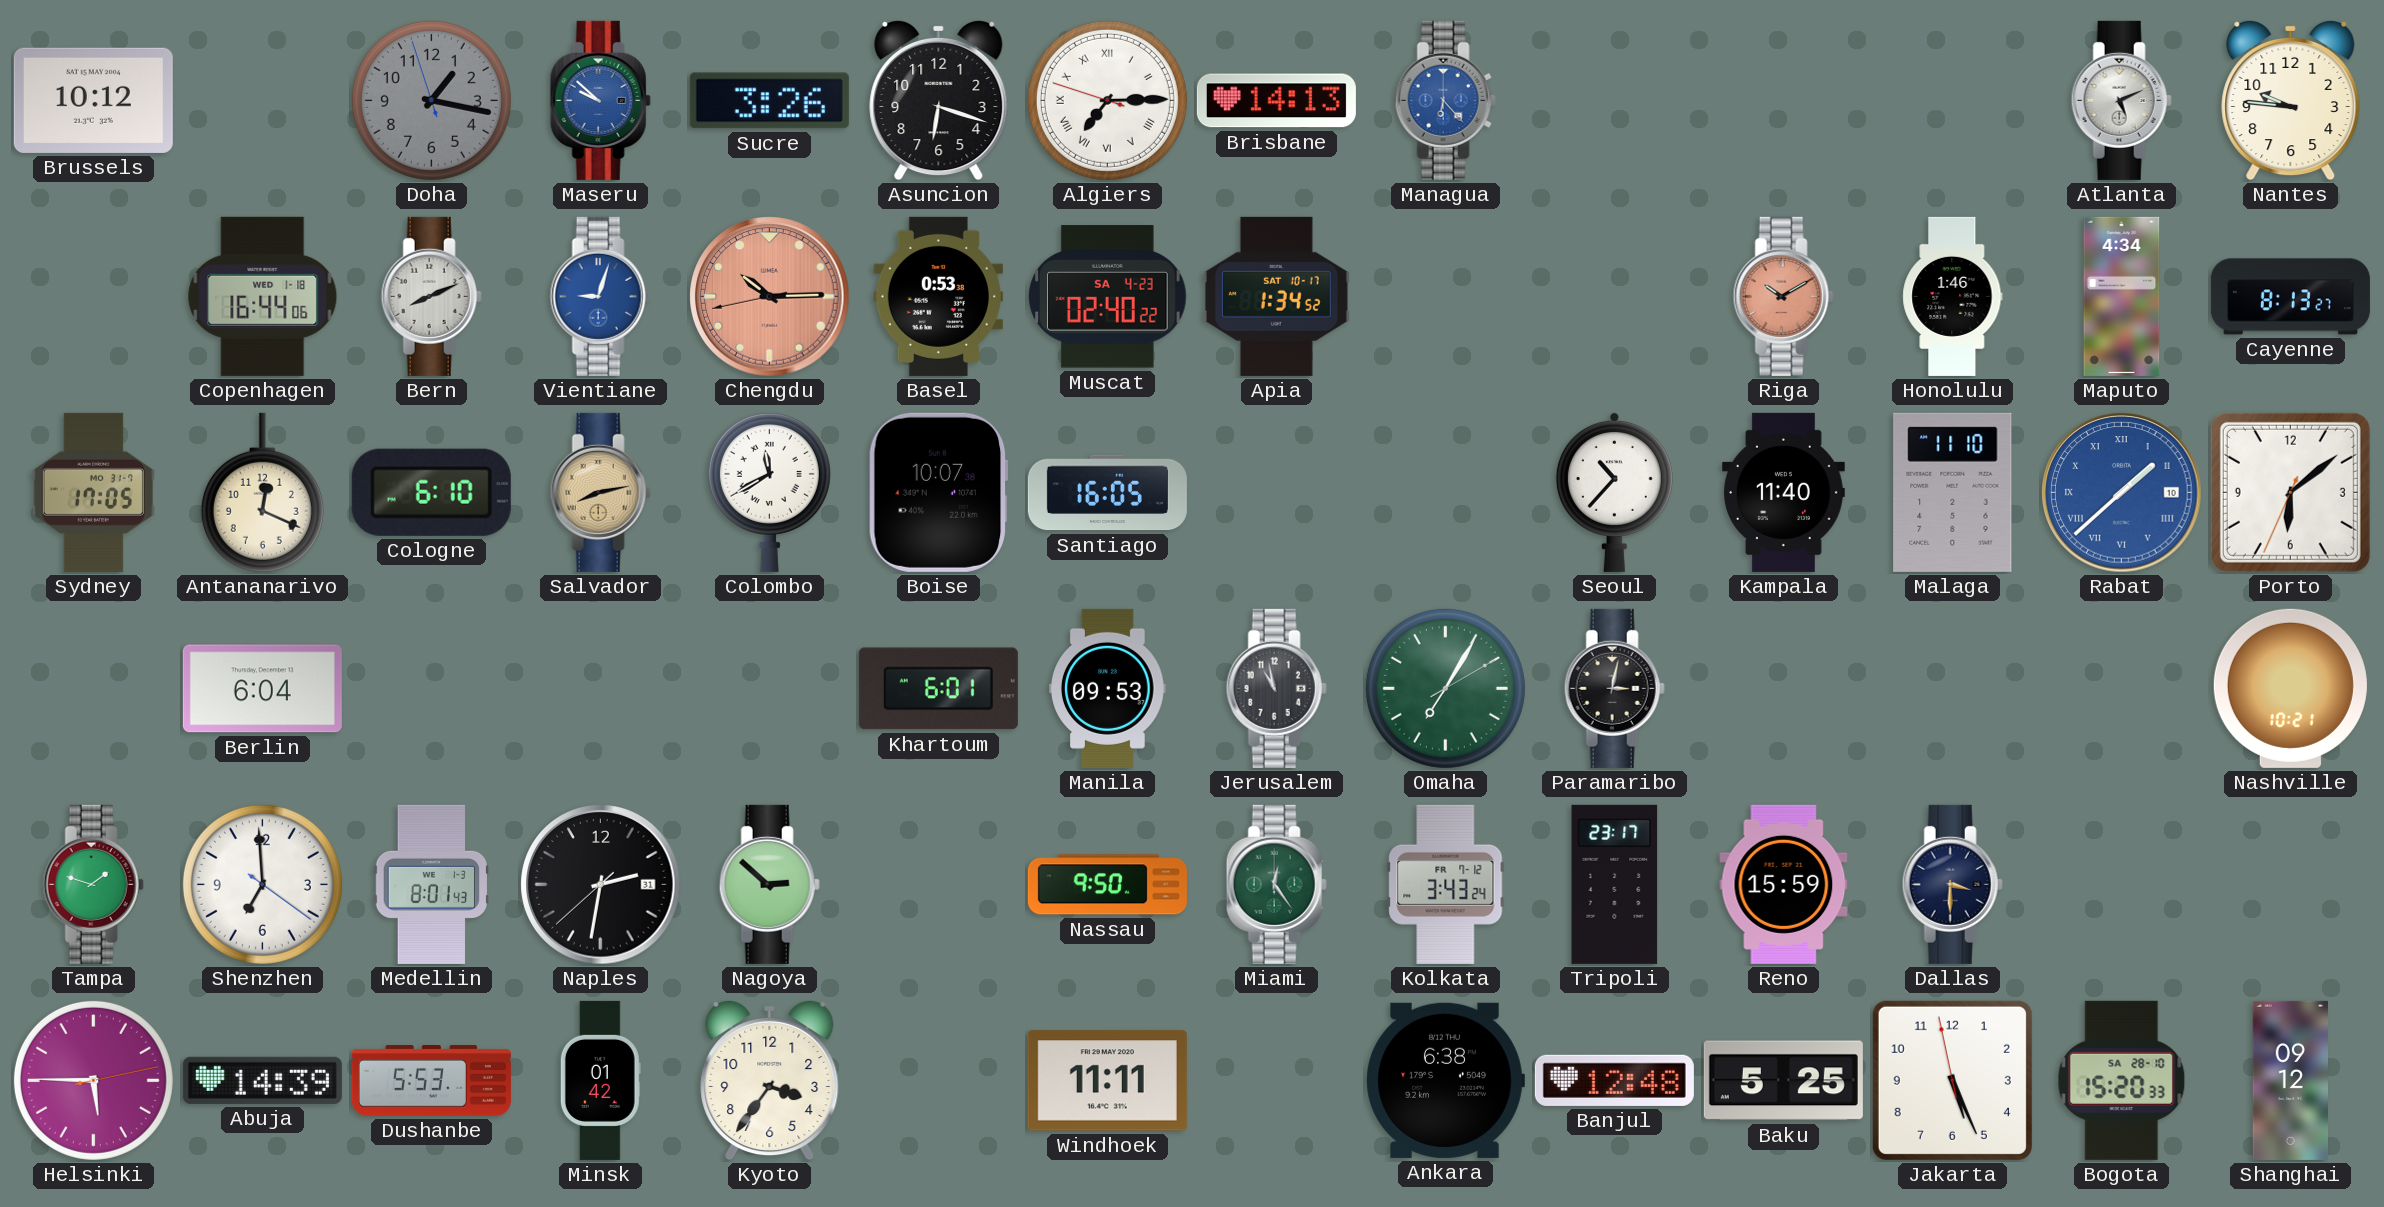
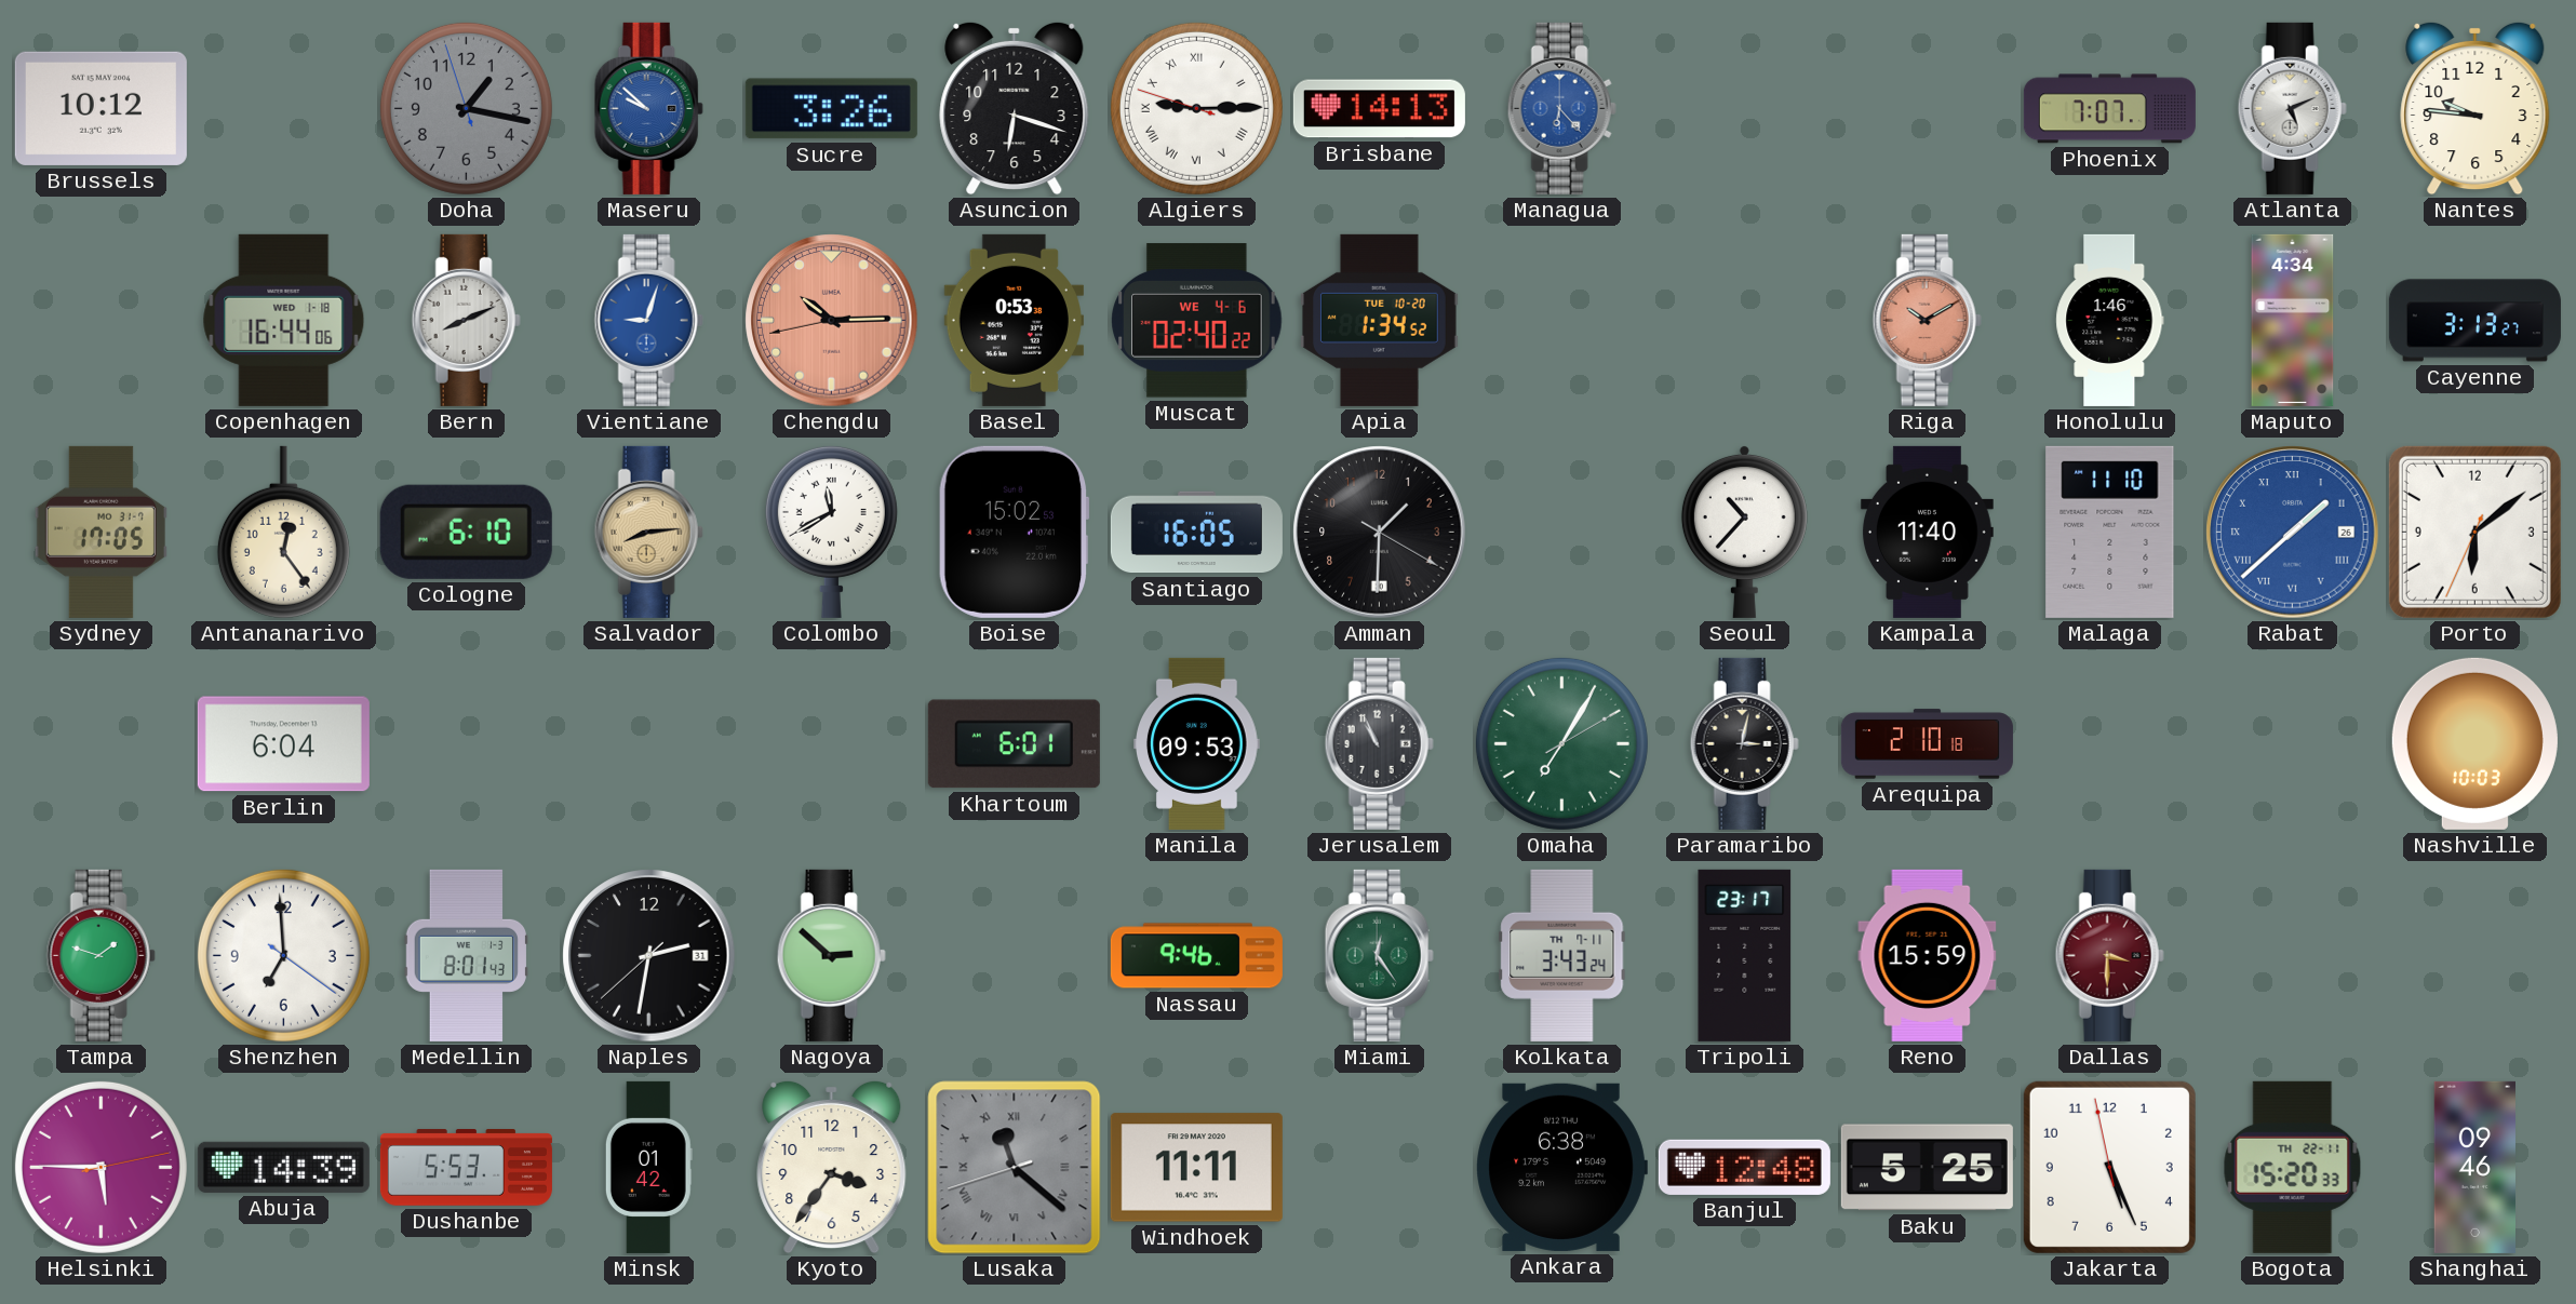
Algiers: 7:14 -> 9:14
Phoenix: none -> 7:07
Muscat date: SA 4-23 -> WE 4-6
Apia date: SAT 10-17 -> TUE 10-20
Cayenne: 8:13 -> 3:13
Antananarivo: 12:19 -> 12:24
Salvador: 8:13 -> 8:14
Boise: 10:07 -> 15:02
Amman: none -> 1:30
Rabat date: 10 -> 26
Jerusalem: 10:58 -> 10:56
Arequipa: none -> 2:10
Nashville: 10:21 -> 10:03
Nassau: 9:50 -> 9:46
Kolkata date: FR 7-12 -> TH 7-11
Dallas dial: navy -> burgundy
Lusaka: none -> 11:21
Bogota date: SA 28-10 -> TH 22-11
Shanghai: 09:12 -> 09:46
